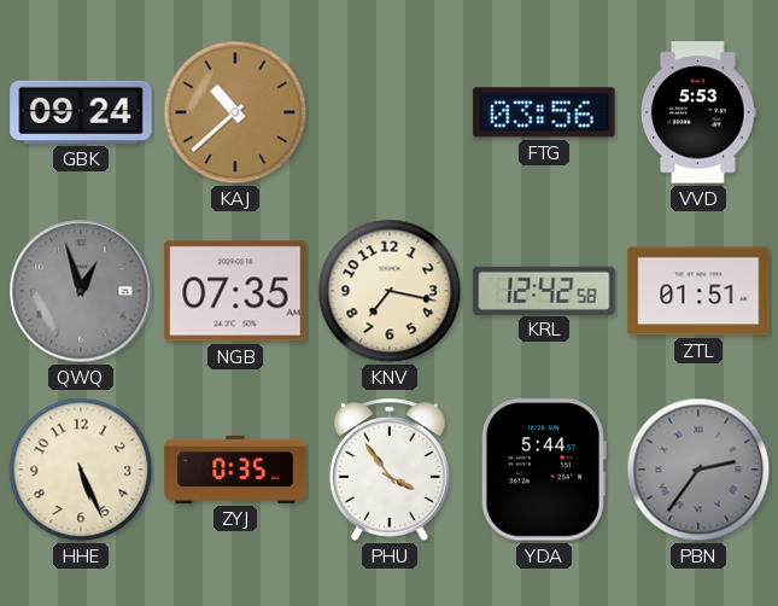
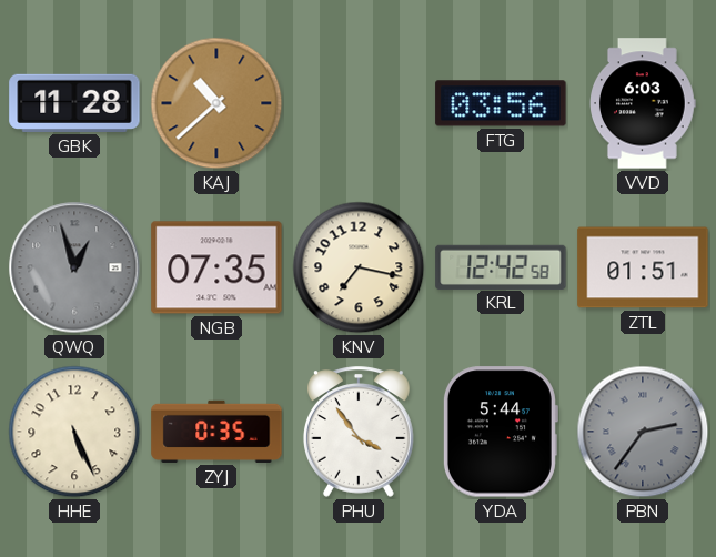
GBK: 09:24 -> 11:28
VVD: 5:53 -> 6:03
